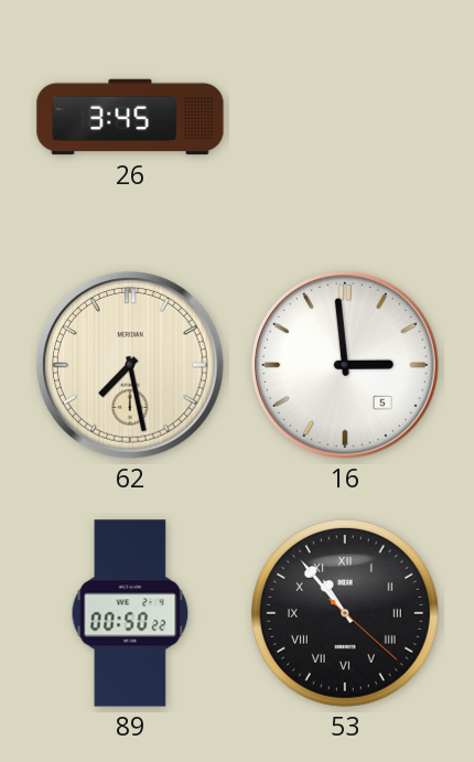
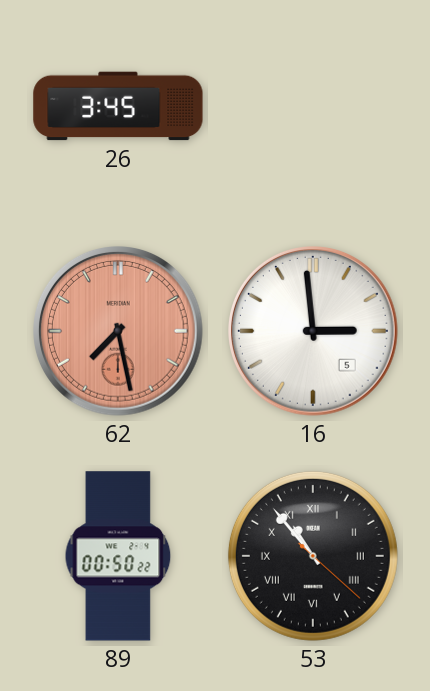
62 dial: cream -> salmon
